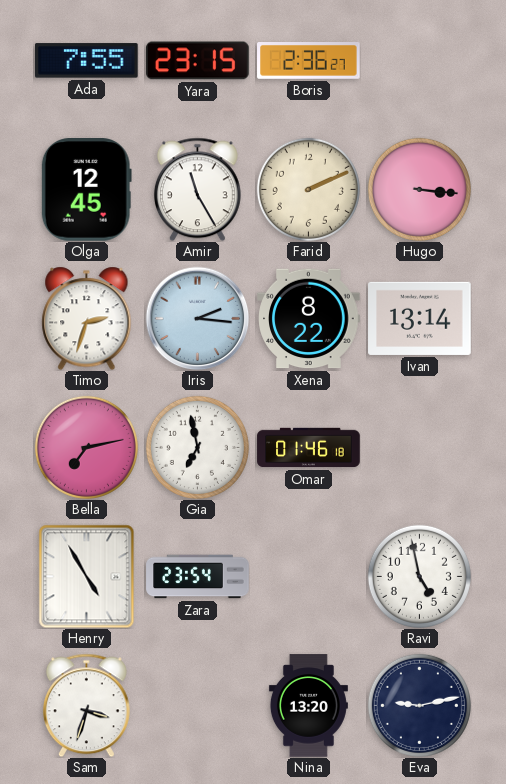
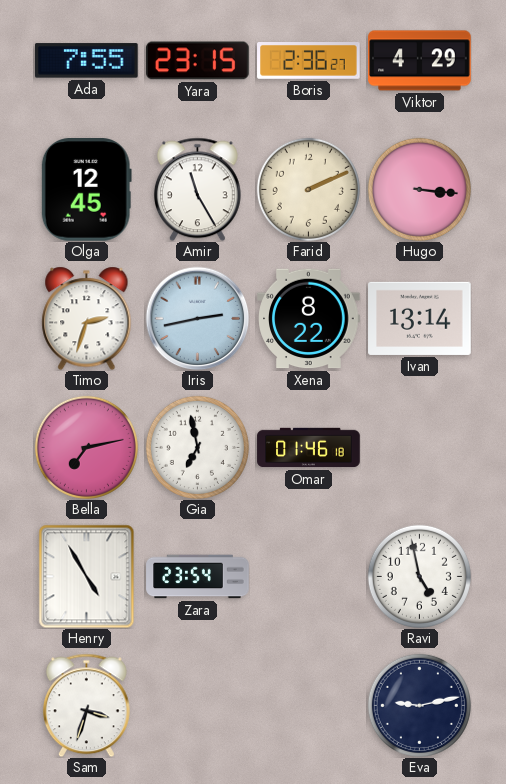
Viktor: none -> 4:29
Iris: 2:16 -> 2:43
Nina: 13:20 -> none
